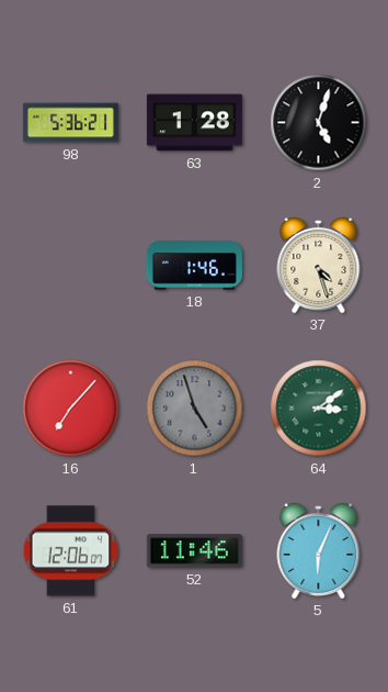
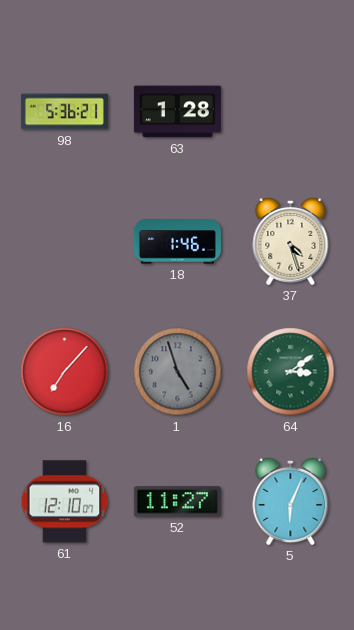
2: 5:03 -> none
61: 12:06 -> 12:10
52: 11:46 -> 11:27
